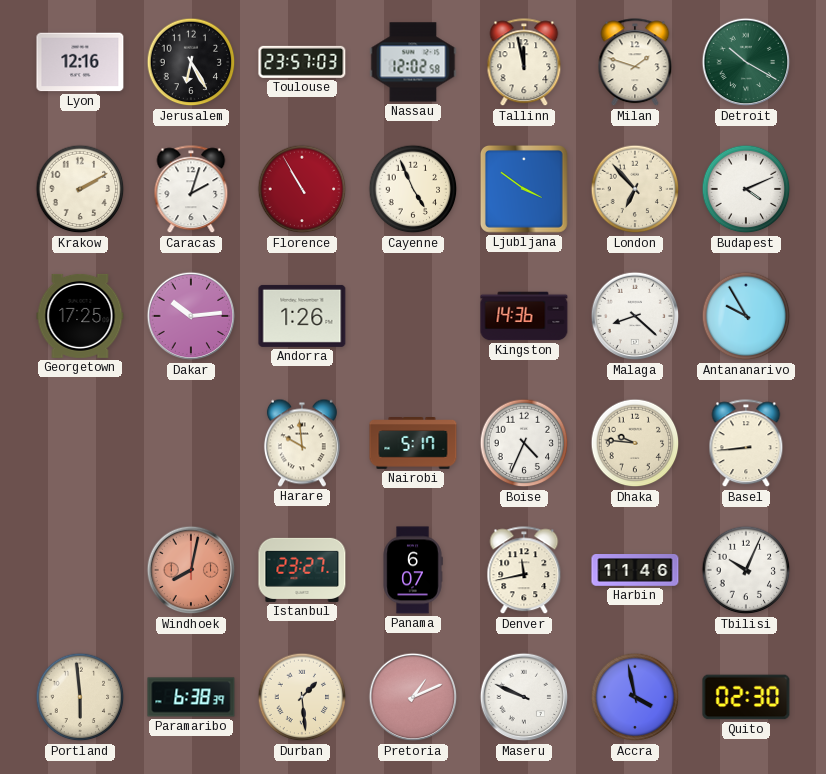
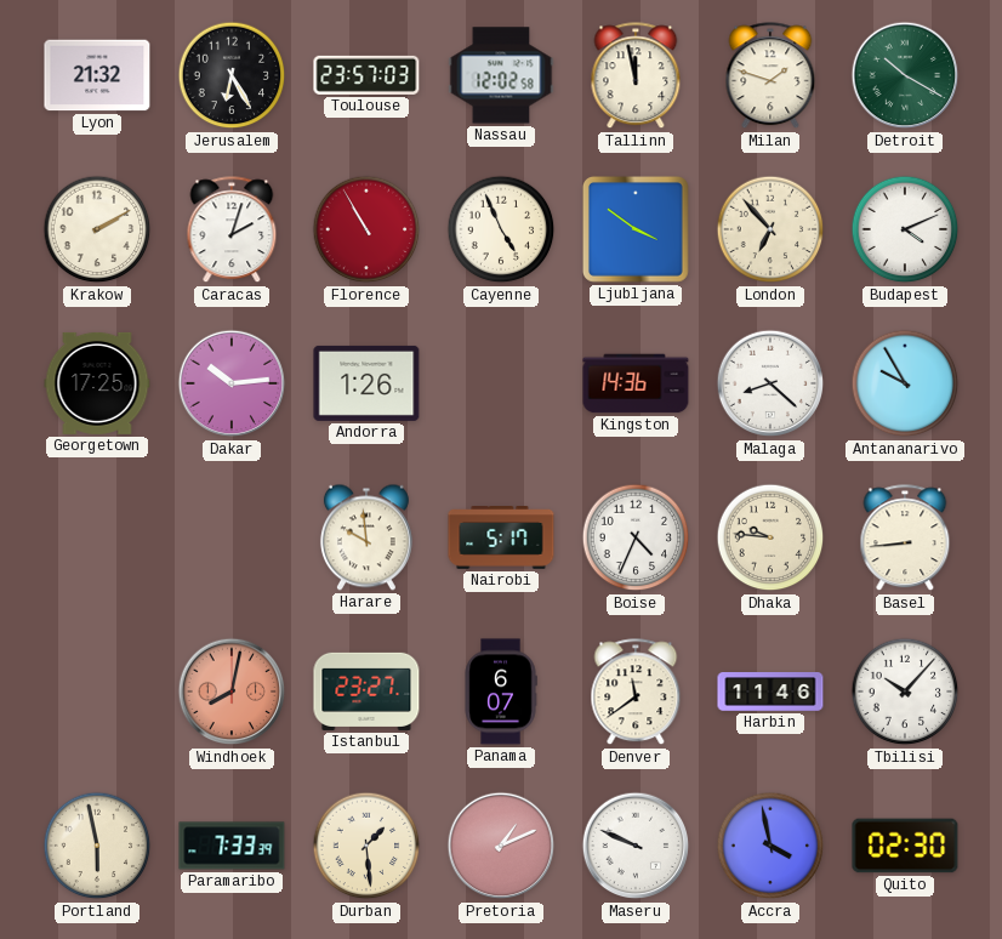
Lyon: 12:16 -> 21:32
Denver: 11:43 -> 11:39
Tbilisi: 10:04 -> 10:07
Portland: 5:59 -> 5:58
Paramaribo: 6:38 -> 7:33
